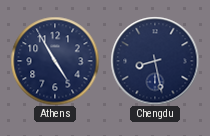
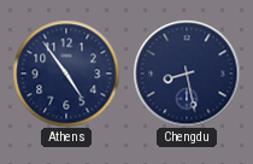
Athens: 4:55 -> 4:54
